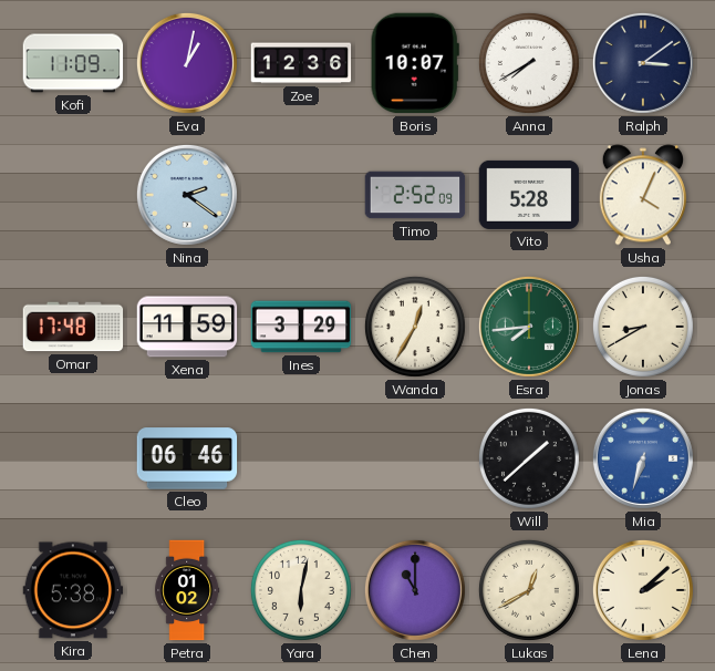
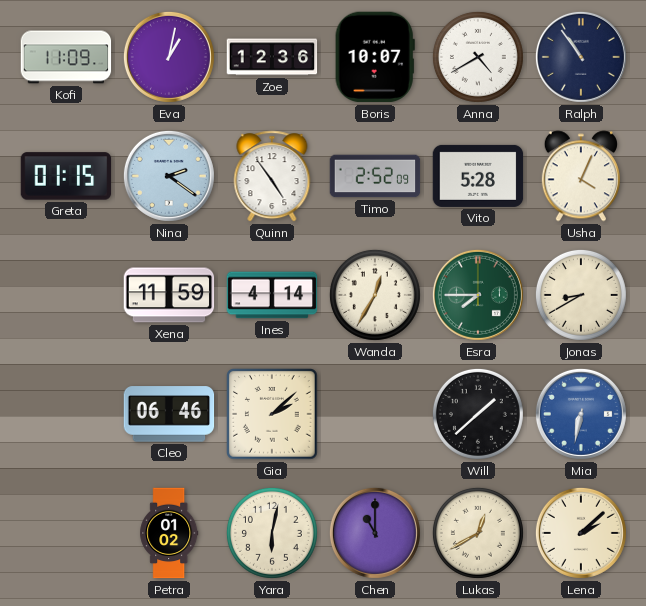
Anna: 7:40 -> 4:40
Ralph: 3:09 -> 10:54
Greta: none -> 01:15
Quinn: none -> 4:54
Omar: 17:48 -> none
Ines: 3:29 -> 4:14
Esra: 7:44 -> 7:45
Gia: none -> 2:08
Mia: 6:33 -> 6:32
Kira: 5:38 -> none
